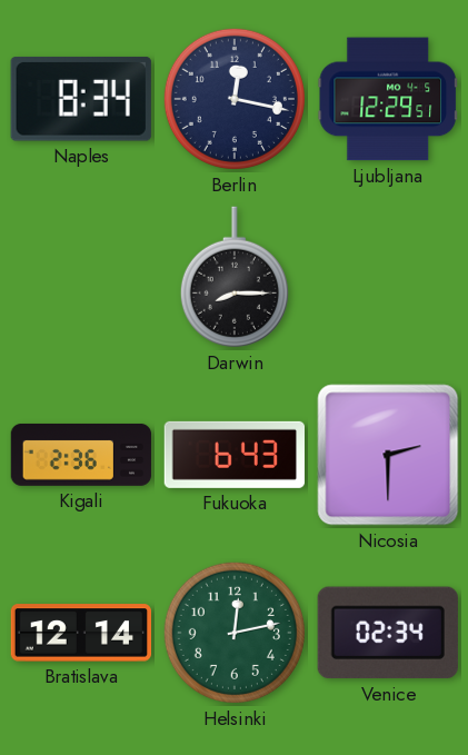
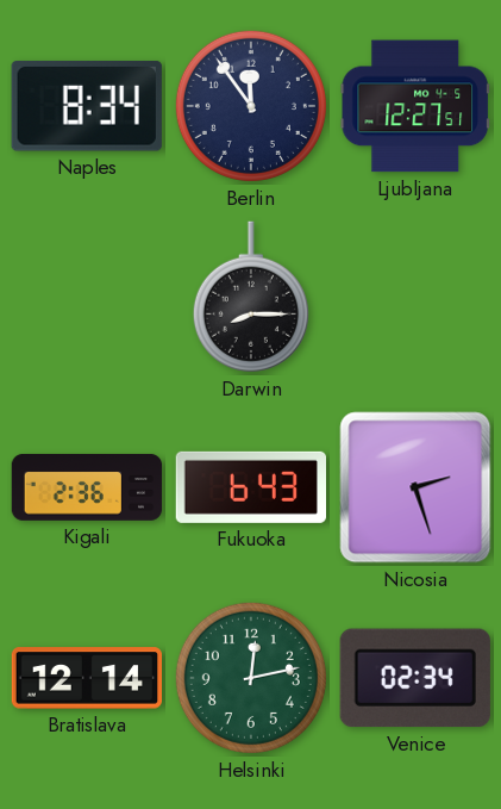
Berlin: 12:17 -> 11:54
Ljubljana: 12:29 -> 12:27
Nicosia: 2:30 -> 2:27
